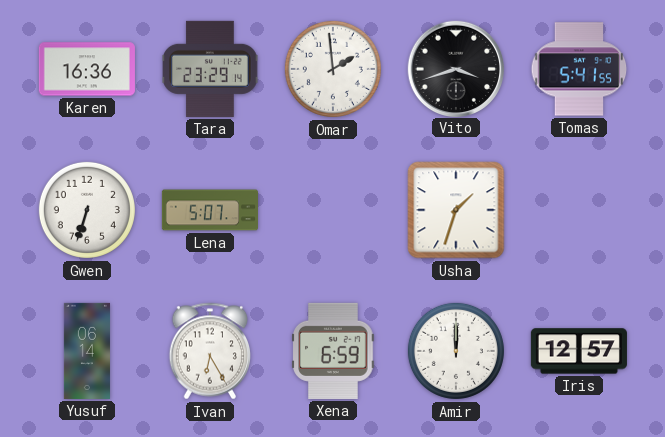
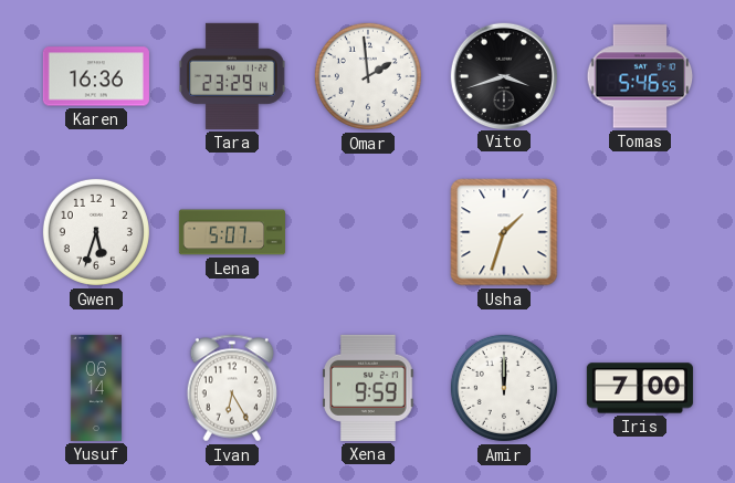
Tomas: 5:41 -> 5:46
Gwen: 6:33 -> 5:33
Xena: 6:59 -> 9:59
Iris: 12:57 -> 7:00
